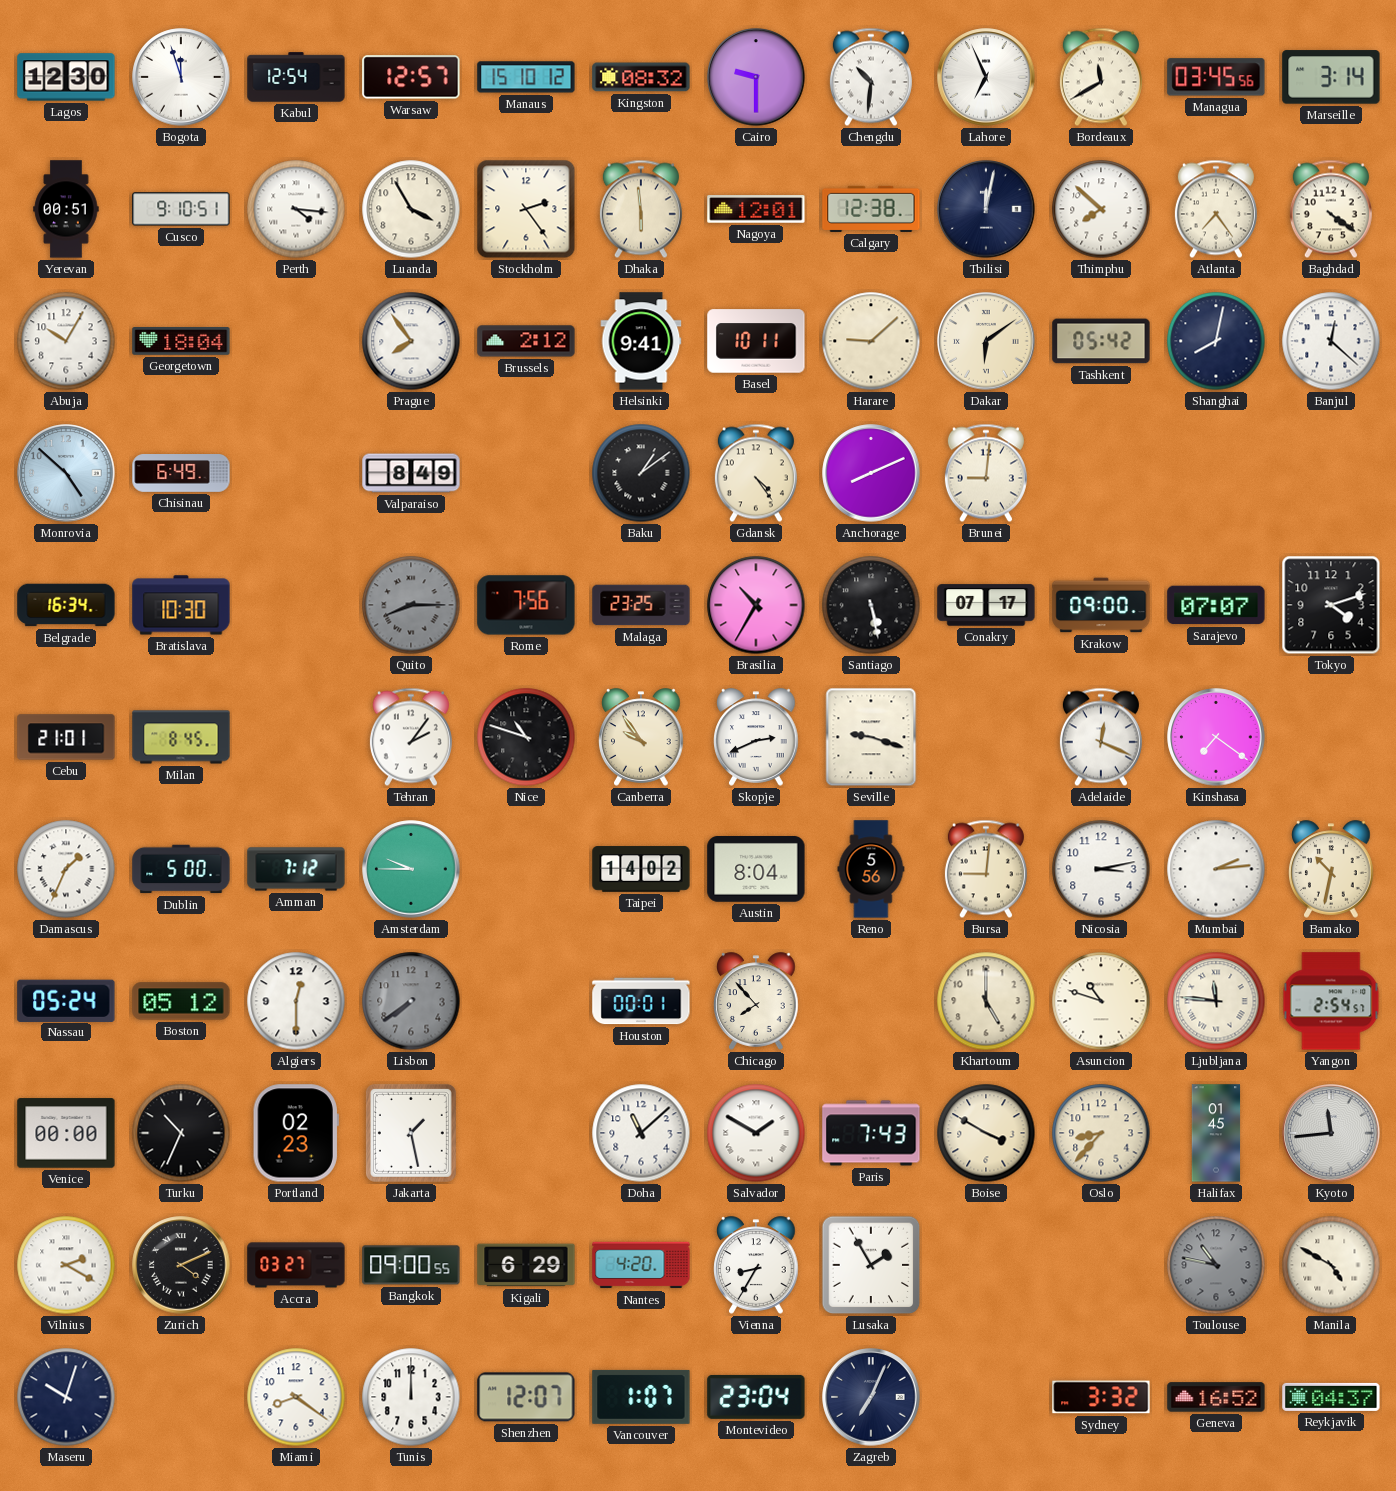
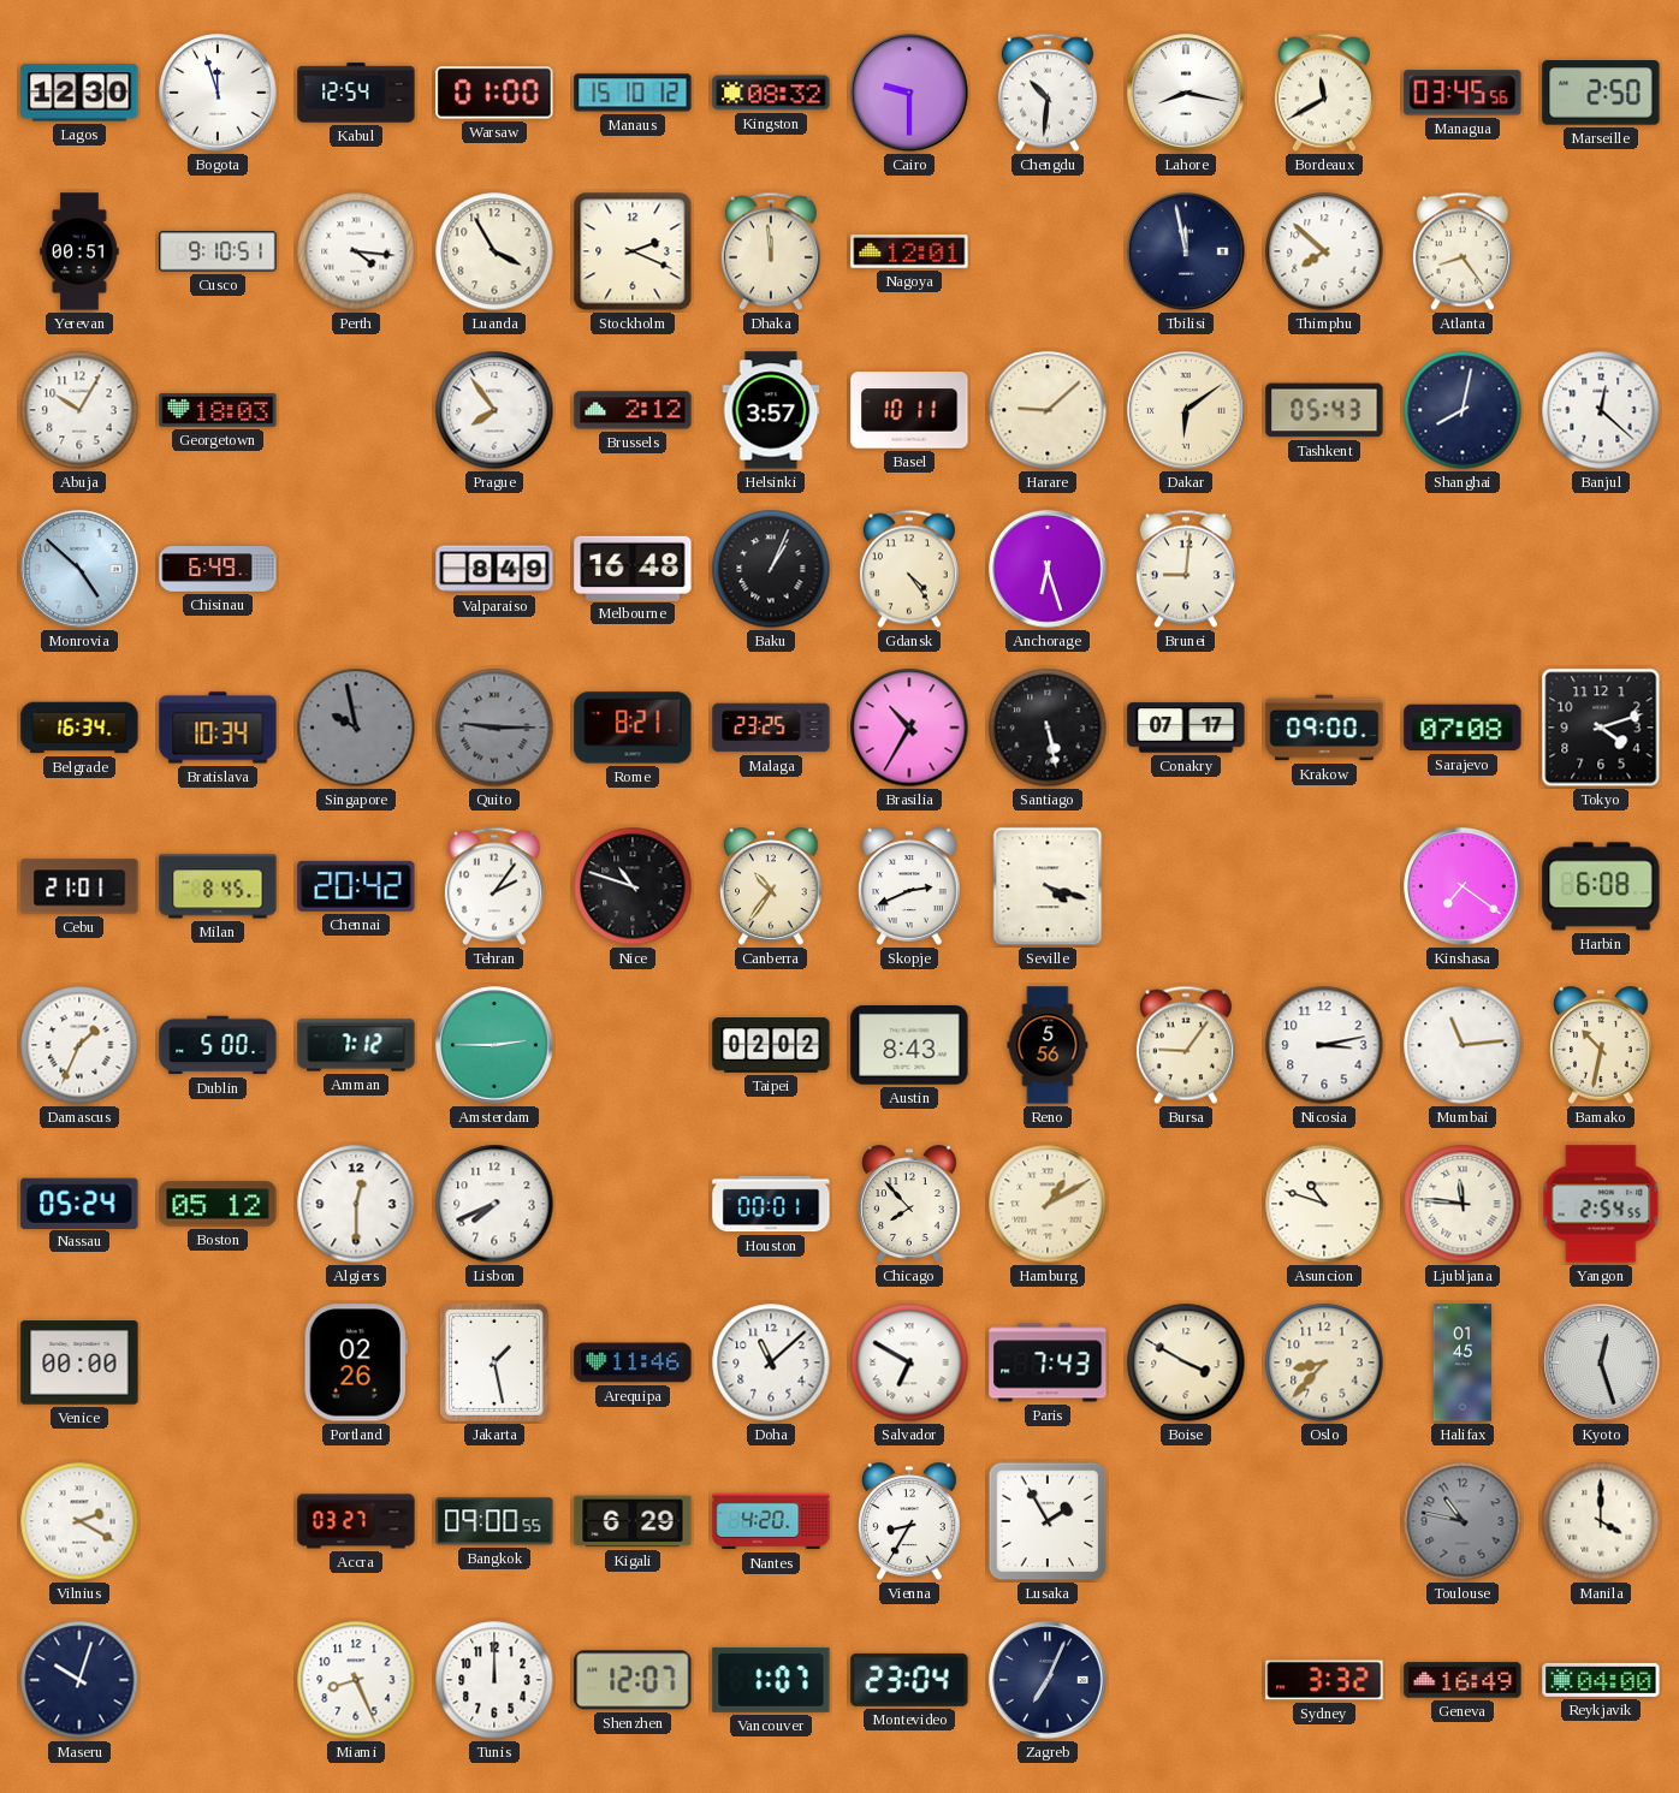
Warsaw: 12:57 -> 01:00
Lahore: 6:56 -> 8:17
Marseille: 3:14 -> 2:50
Stockholm: 2:24 -> 2:19
Dhaka: 5:59 -> 11:59
Calgary: 12:38 -> none
Tbilisi: 12:02 -> 11:58
Atlanta: 7:24 -> 8:24
Baghdad: 4:21 -> none
Georgetown: 18:04 -> 18:03
Helsinki: 9:41 -> 3:57
Tashkent: 05:42 -> 05:43
Melbourne: none -> 16:48
Baku: 1:09 -> 1:04
Anchorage: 8:11 -> 6:27
Bratislava: 10:30 -> 10:34
Singapore: none -> 9:58
Quito: 8:15 -> 9:15
Rome: 7:56 -> 8:21
Sarajevo: 07:07 -> 07:08
Chennai: none -> 20:42
Canberra: 9:54 -> 10:36
Seville: 9:18 -> 4:18
Adelaide: 12:19 -> none
Harbin: none -> 6:08
Amsterdam: 9:45 -> 2:45
Taipei: 14:02 -> 02:02
Austin: 8:04 -> 8:43
Bursa: 9:01 -> 9:06
Mumbai: 2:14 -> 11:14
Lisbon: 7:39 -> 7:41
Lisbon dial: grey -> white
Hamburg: none -> 1:10
Khartoum: 5:00 -> none
Yangon: 2:54:57 -> 2:54:55
Turku: 10:34 -> none
Portland: 02:23 -> 02:26
Arequipa: none -> 11:46
Salvador: 1:50 -> 6:50
Kyoto: 11:44 -> 12:27
Zurich: 4:11 -> none
Manila: 4:50 -> 4:00
Miami: 8:21 -> 8:26
Geneva: 16:52 -> 16:49
Reykjavik: 04:37 -> 04:00
